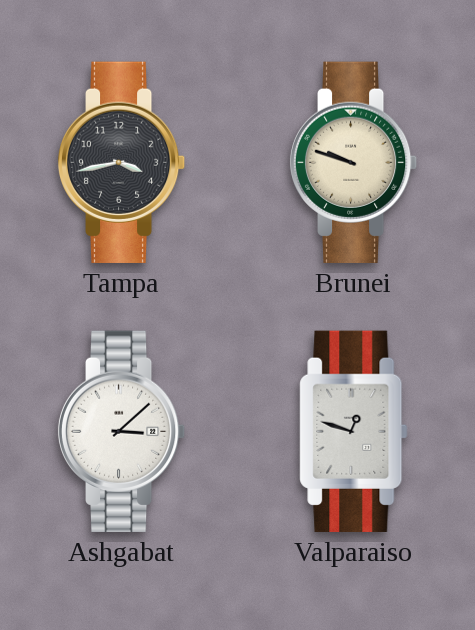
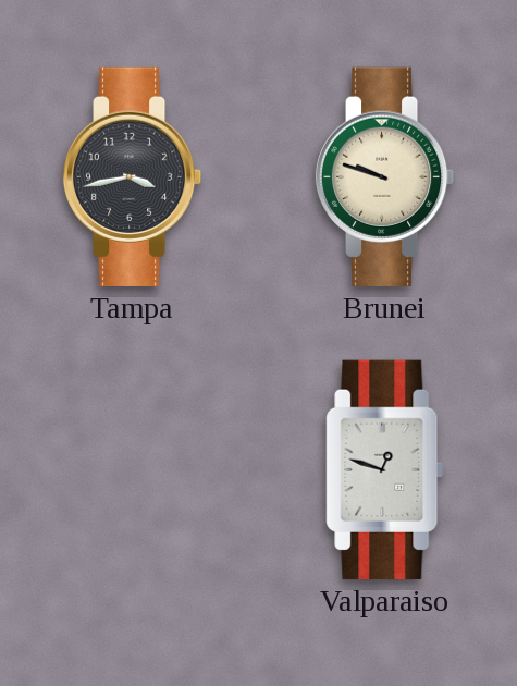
Ashgabat: 3:08 -> none
